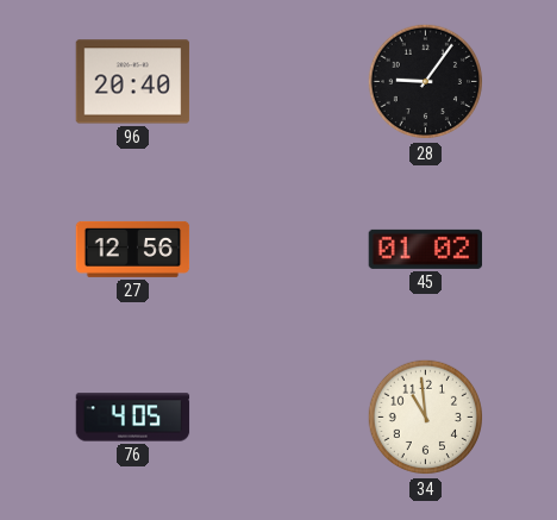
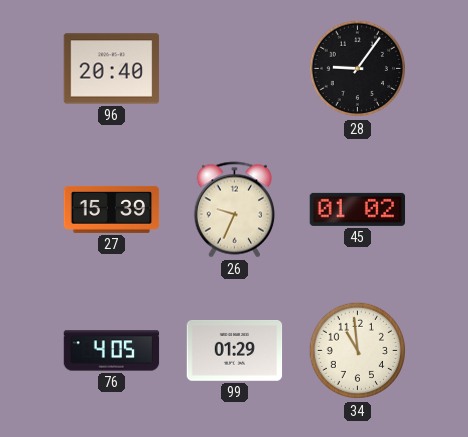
27: 12:56 -> 15:39
26: none -> 9:34
99: none -> 01:29
